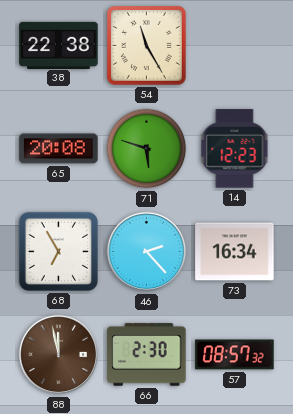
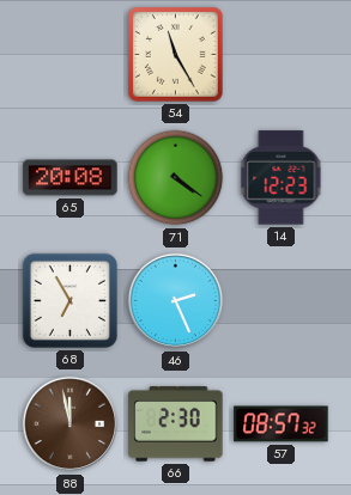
38: 22:38 -> none
71: 5:48 -> 4:21
46: 2:23 -> 2:26
73: 16:34 -> none
